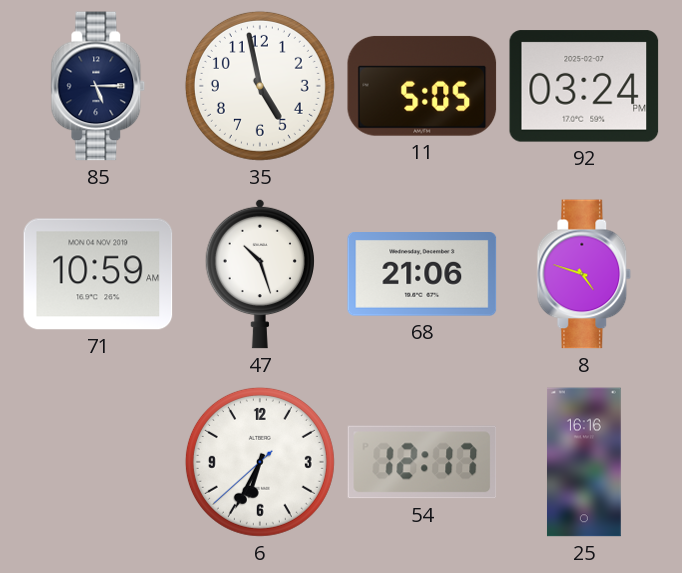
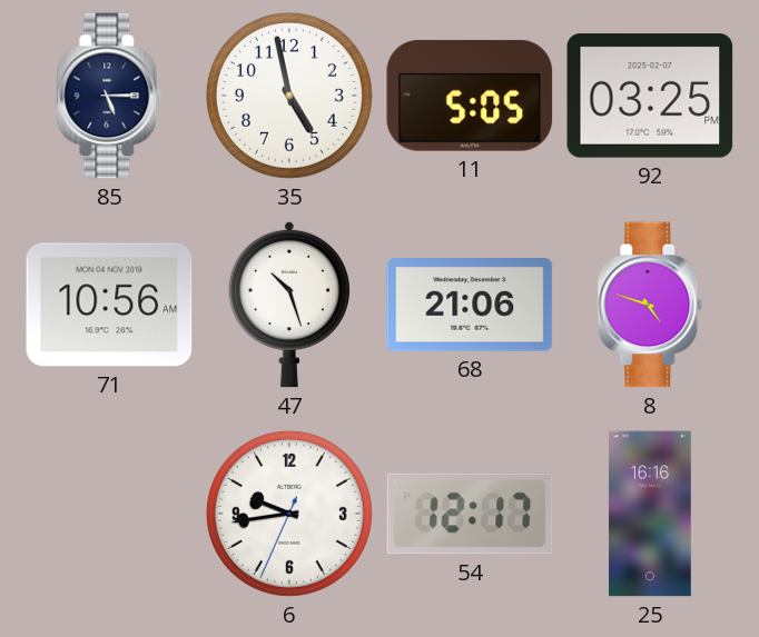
92: 03:24 -> 03:25
71: 10:59 -> 10:56
6: 6:34 -> 9:43
